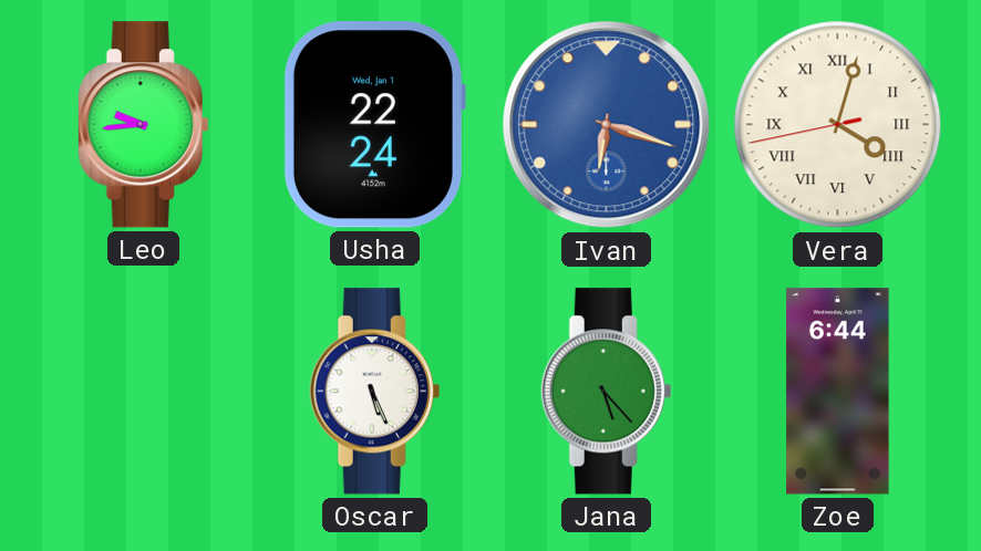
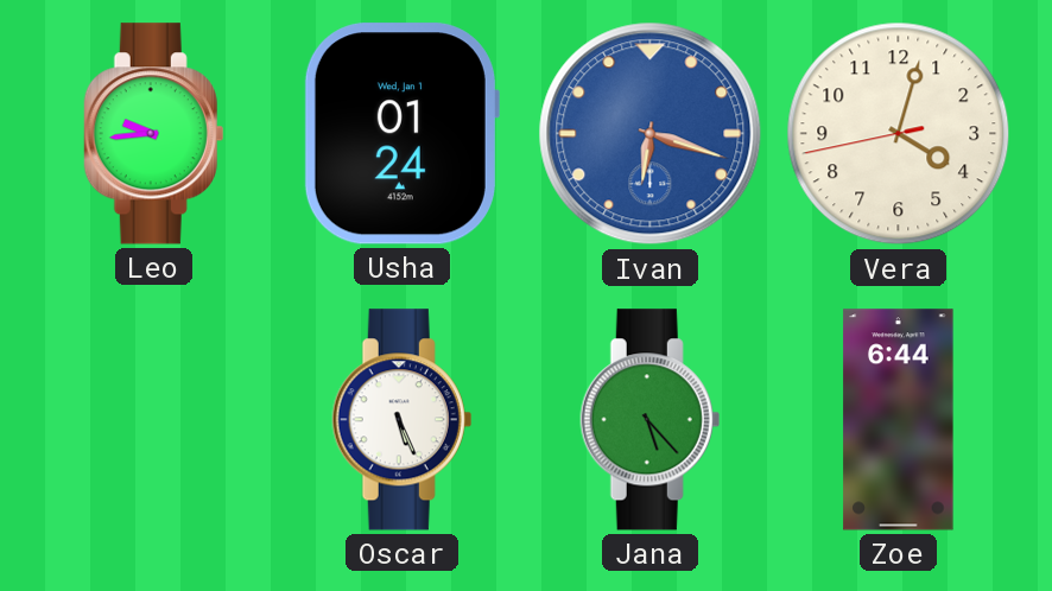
Usha: 22:24 -> 01:24
Vera numerals: Roman -> Arabic
